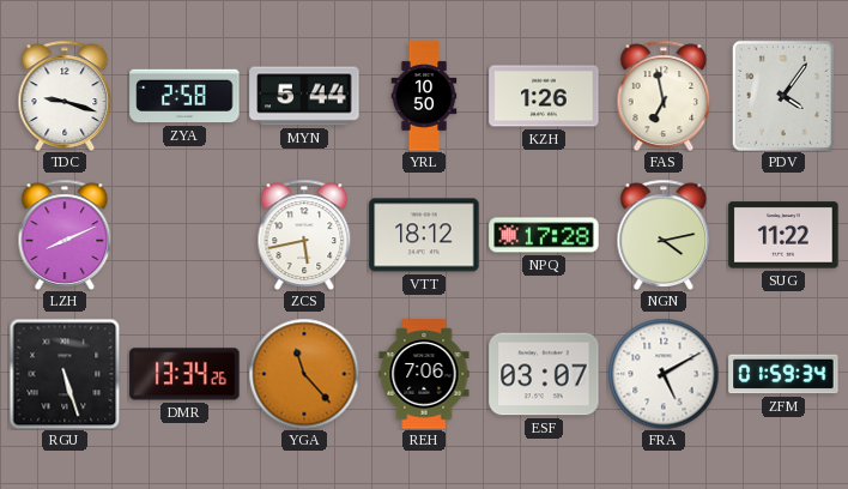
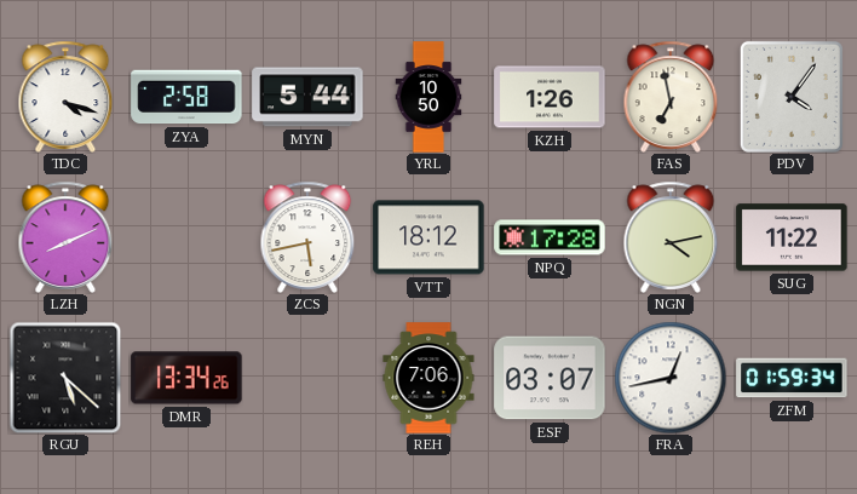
TDC: 9:18 -> 4:18
RGU: 5:27 -> 5:22
YGA: 11:23 -> none
FRA: 5:10 -> 12:43
